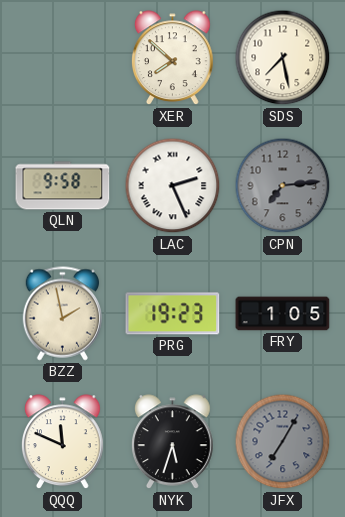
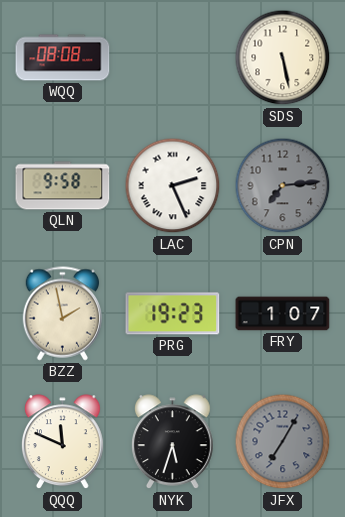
WQQ: none -> 08:08
XER: 7:52 -> none
SDS: 7:28 -> 5:28
FRY: 1:05 -> 1:07
